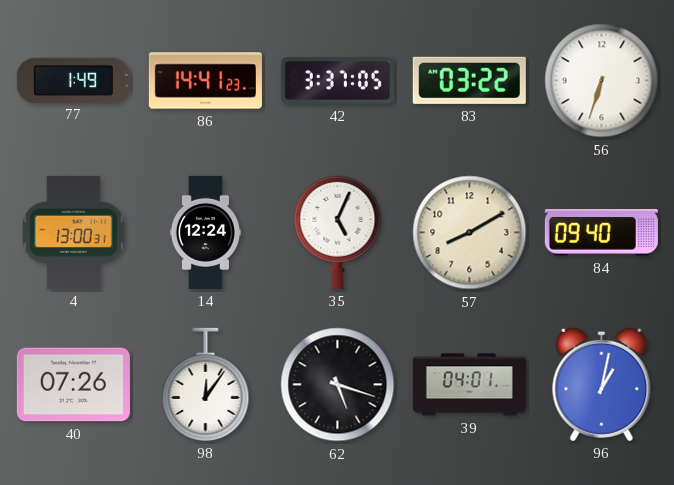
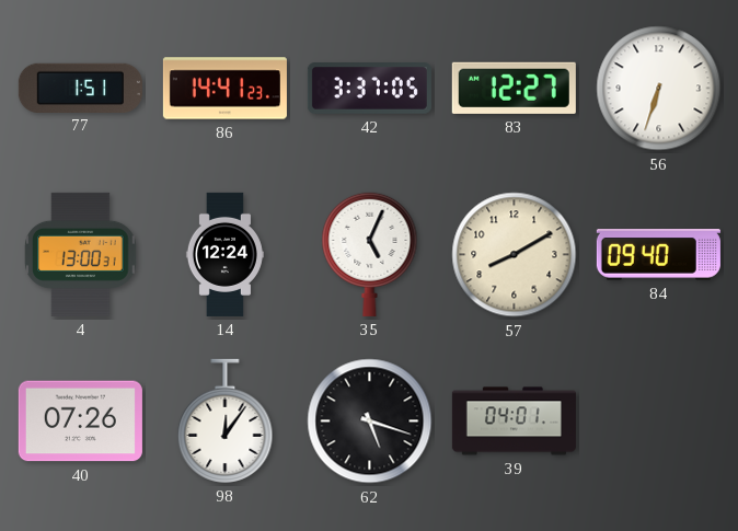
77: 1:49 -> 1:51
83: 03:22 -> 12:27
96: 1:02 -> none
